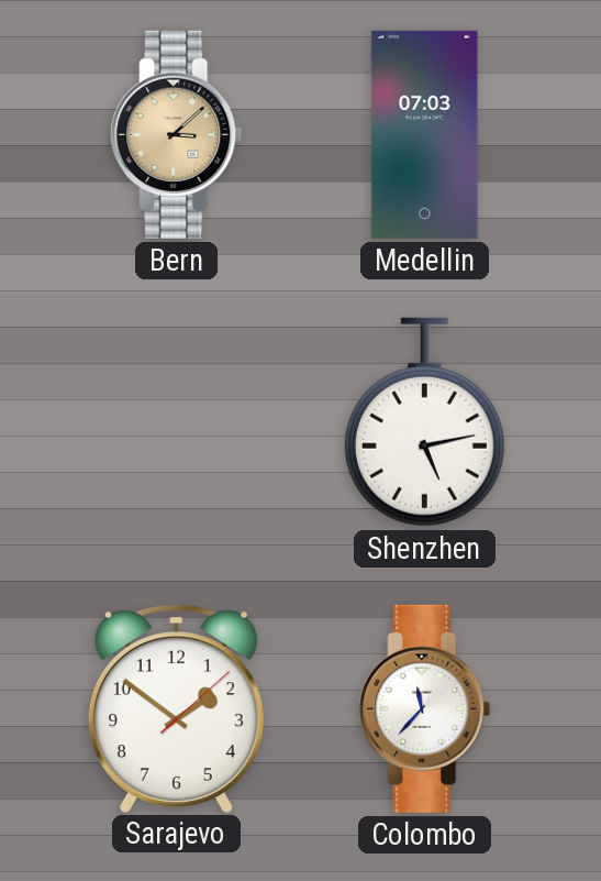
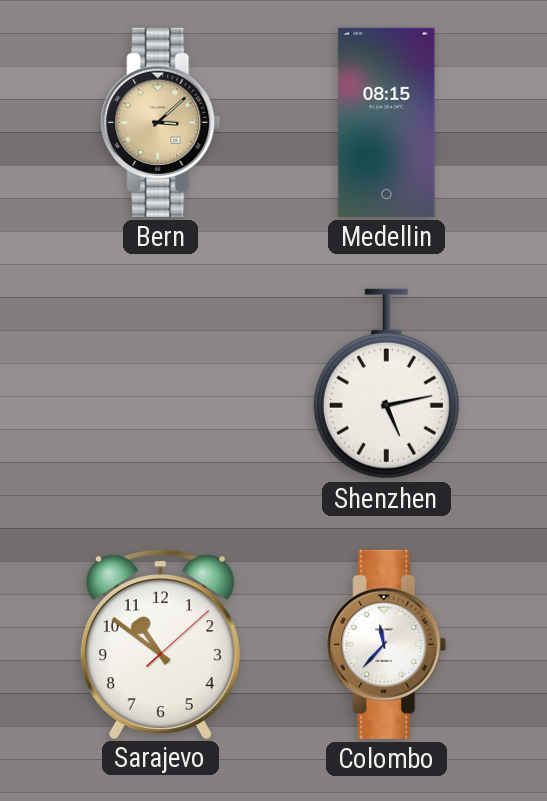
Medellin: 07:03 -> 08:15
Sarajevo: 1:51 -> 10:51
